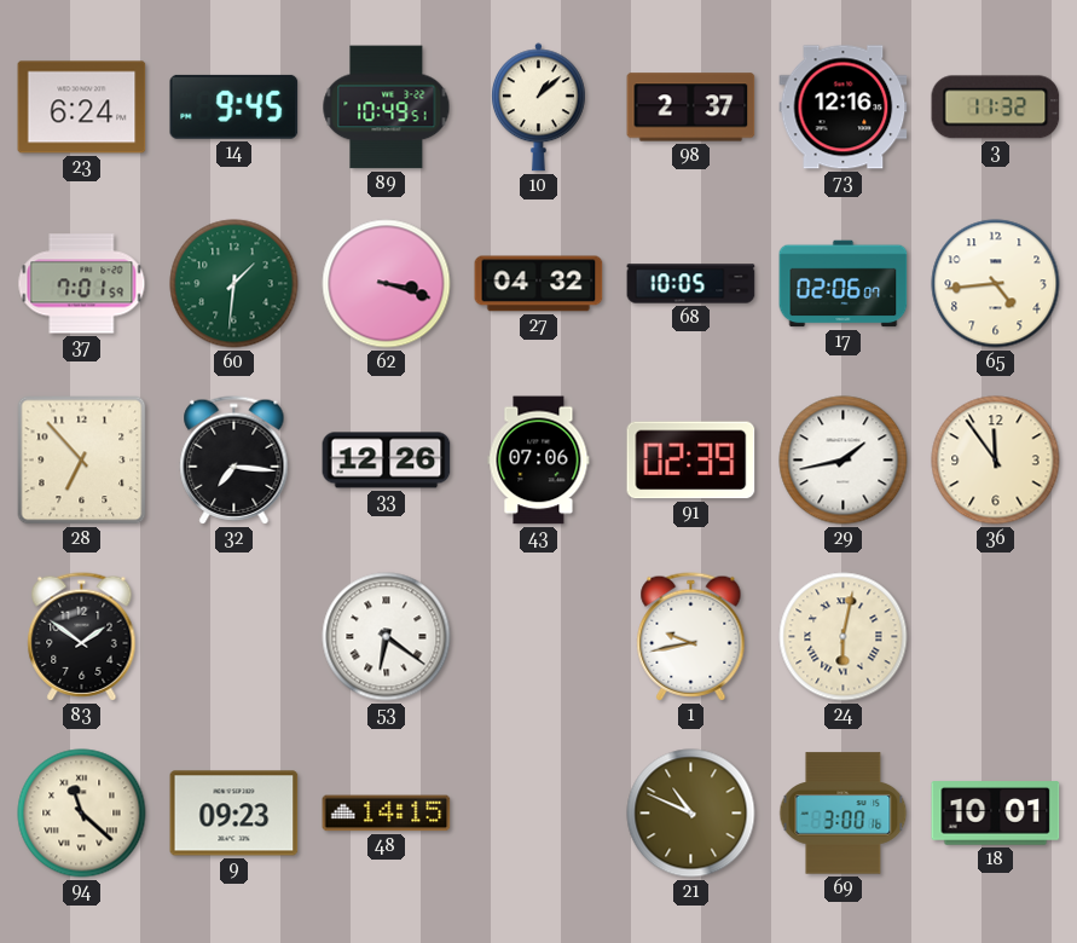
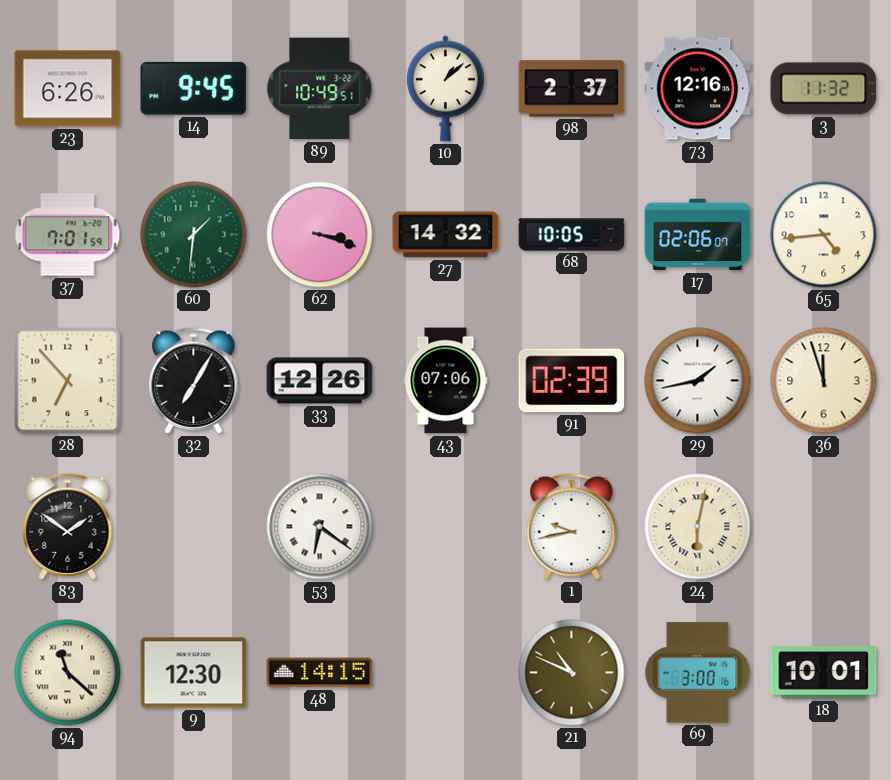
23: 6:24 -> 6:26
27: 04:32 -> 14:32
32: 7:16 -> 7:05
36: 11:54 -> 11:57
9: 09:23 -> 12:30
